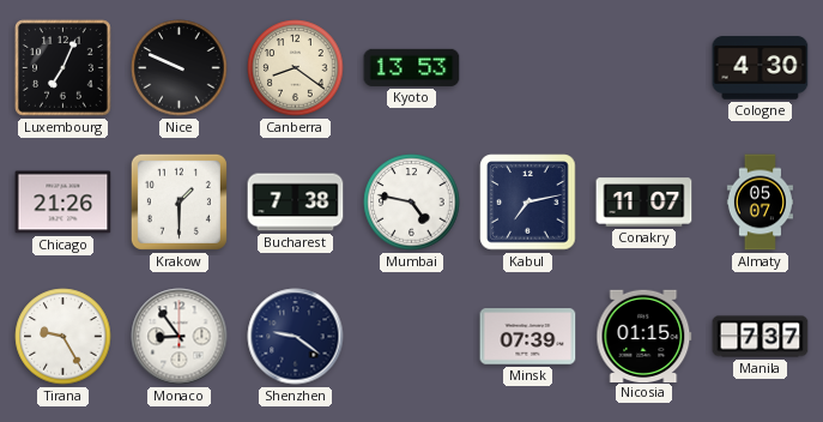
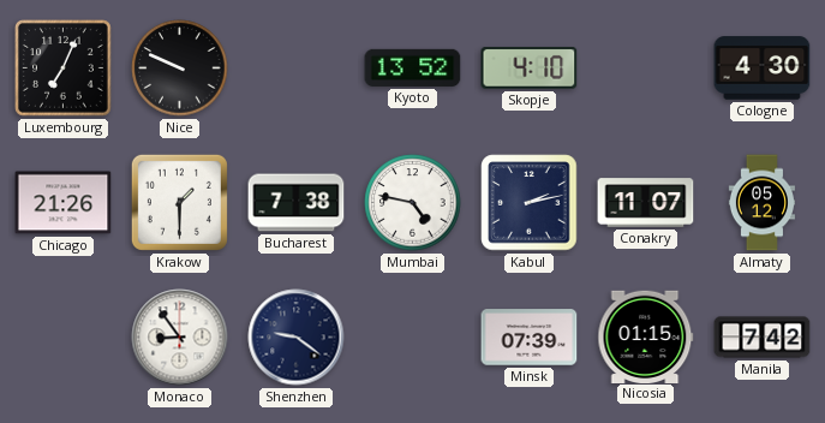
Canberra: 8:21 -> none
Kyoto: 13:53 -> 13:52
Skopje: none -> 4:10
Kabul: 7:13 -> 2:13
Almaty: 05:07 -> 05:12
Tirana: 9:25 -> none
Manila: 7:37 -> 7:42
